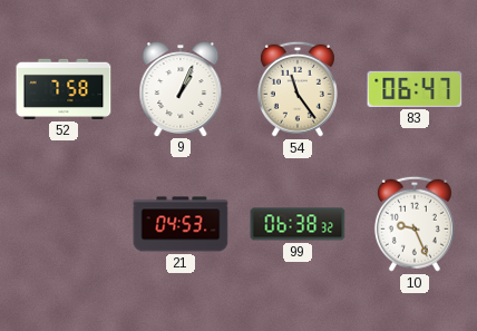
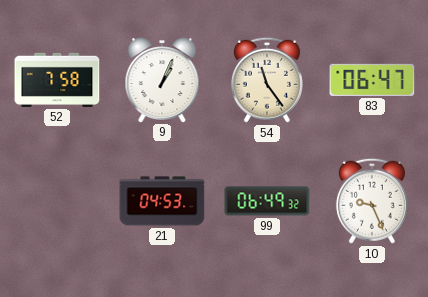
99: 06:38 -> 06:49
